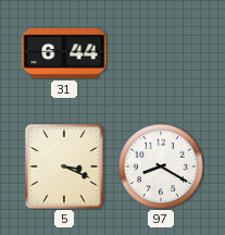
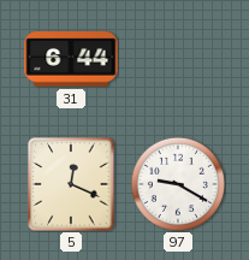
5: 3:19 -> 12:19
97: 8:20 -> 9:20
